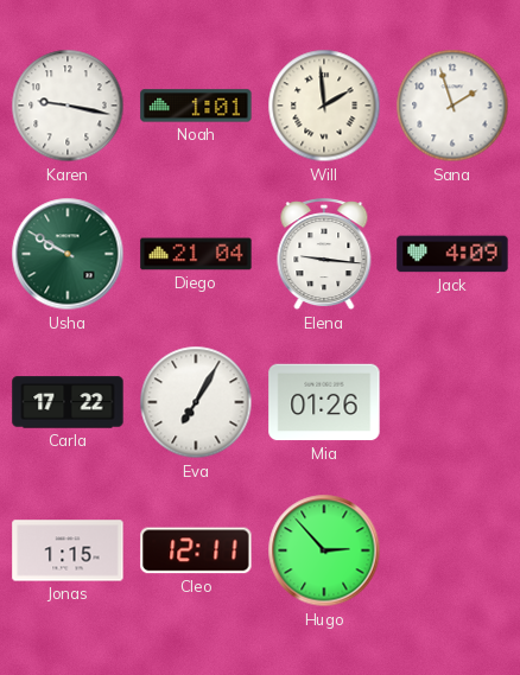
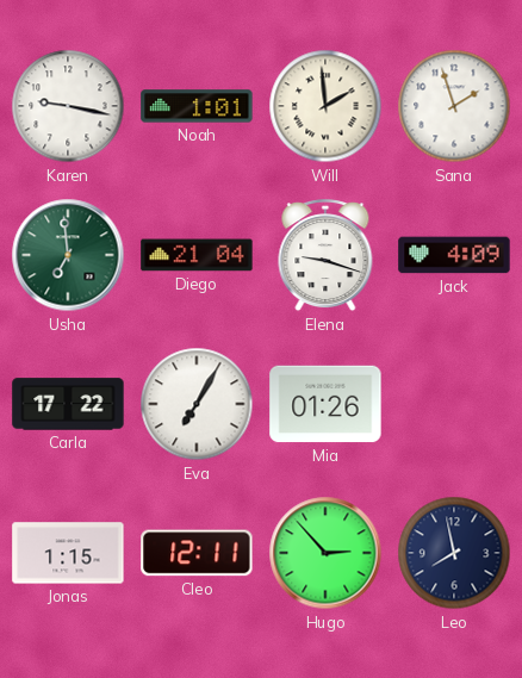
Usha: 9:50 -> 6:59
Elena: 9:16 -> 9:18
Leo: none -> 7:58
